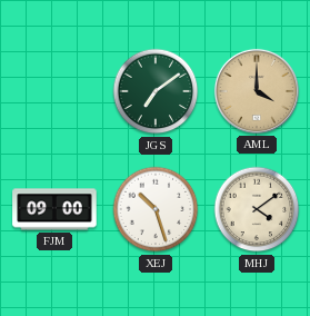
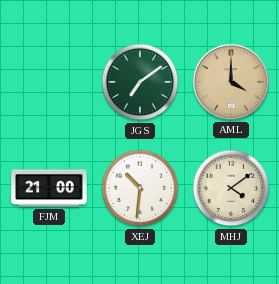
FJM: 09:00 -> 21:00
XEJ: 10:27 -> 10:31
